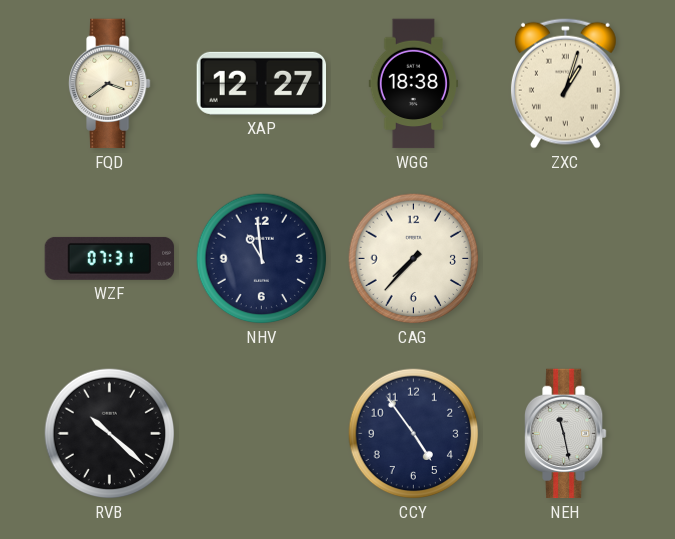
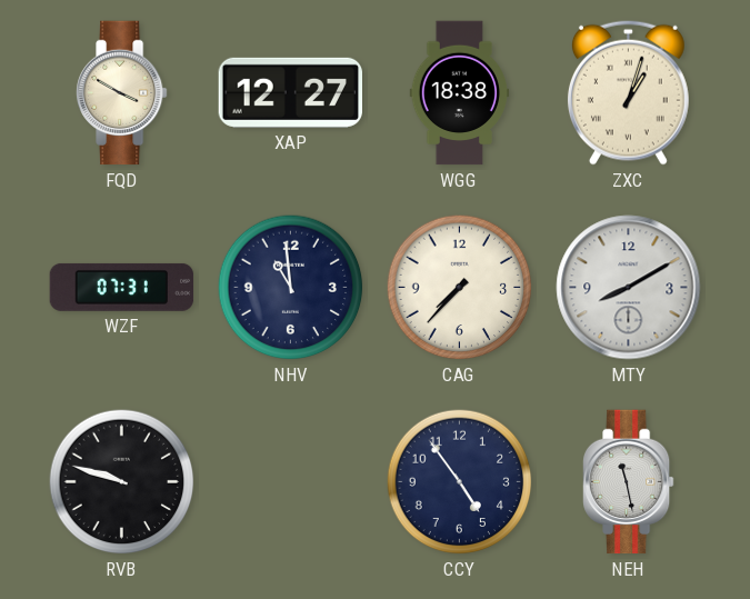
FQD: 3:39 -> 3:50
MTY: none -> 8:10
RVB: 10:22 -> 9:48
